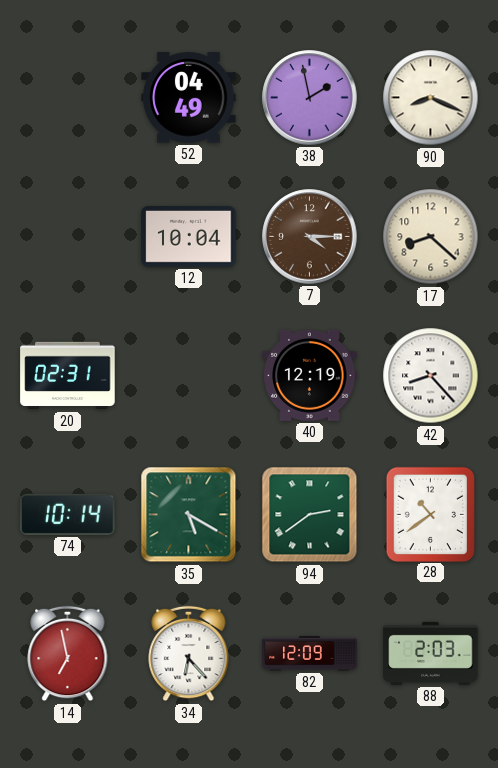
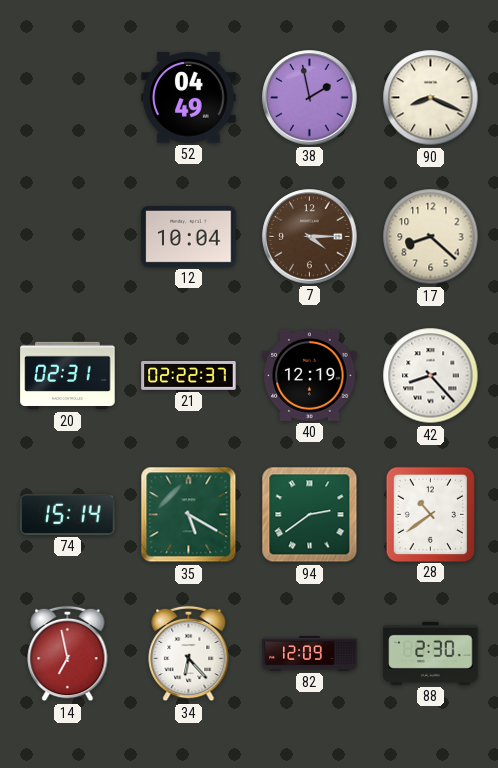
21: none -> 02:22
74: 10:14 -> 15:14
88: 2:03 -> 2:30
